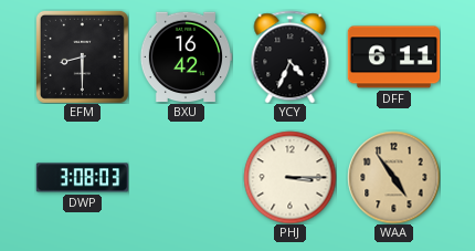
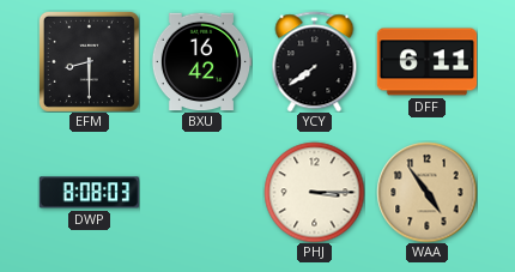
YCY: 4:34 -> 7:39
DWP: 3:08 -> 8:08
